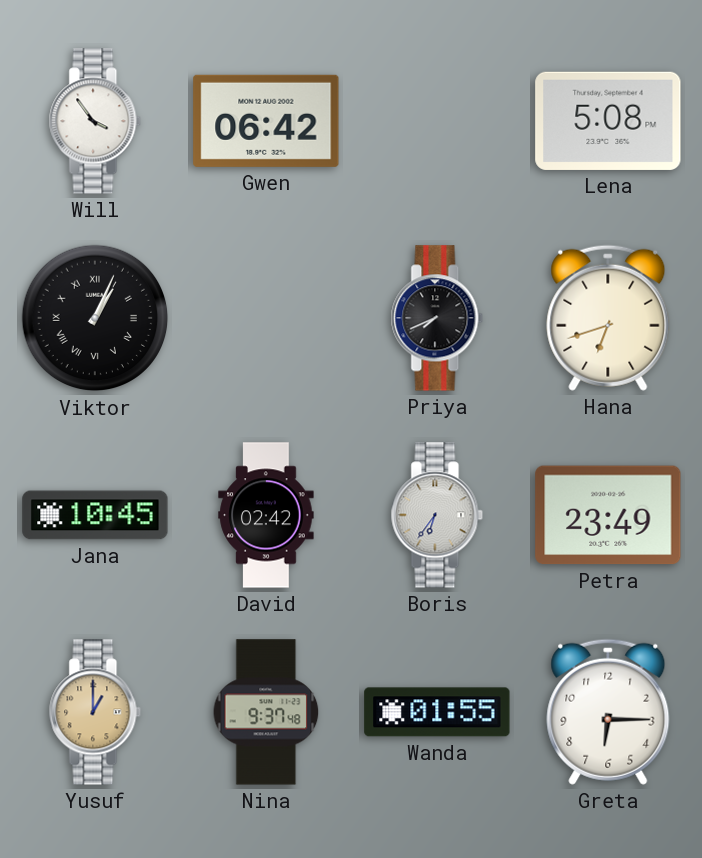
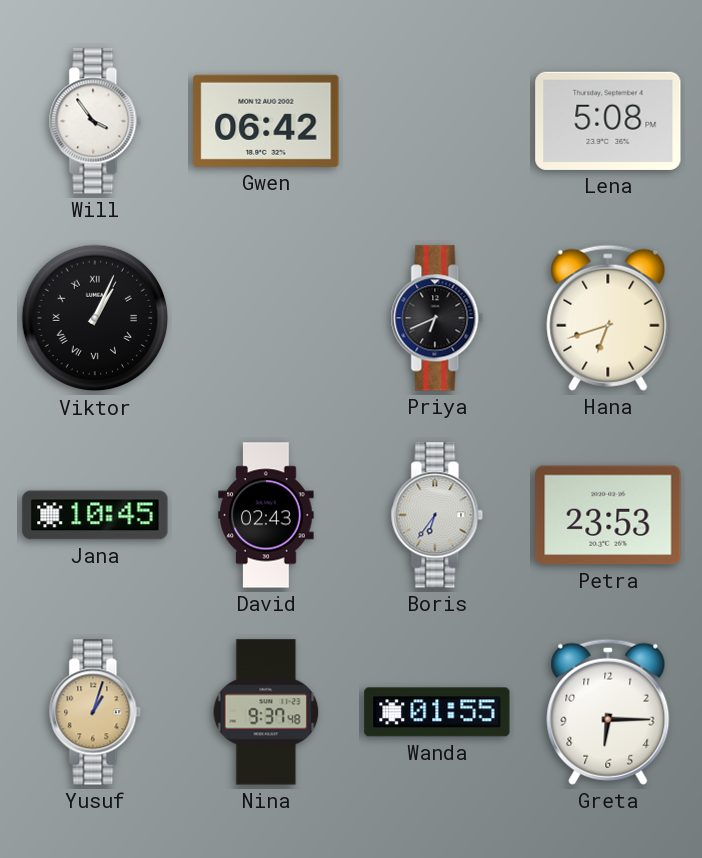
Priya: 7:41 -> 6:41
David: 02:42 -> 02:43
Petra: 23:49 -> 23:53
Yusuf: 1:00 -> 1:03
